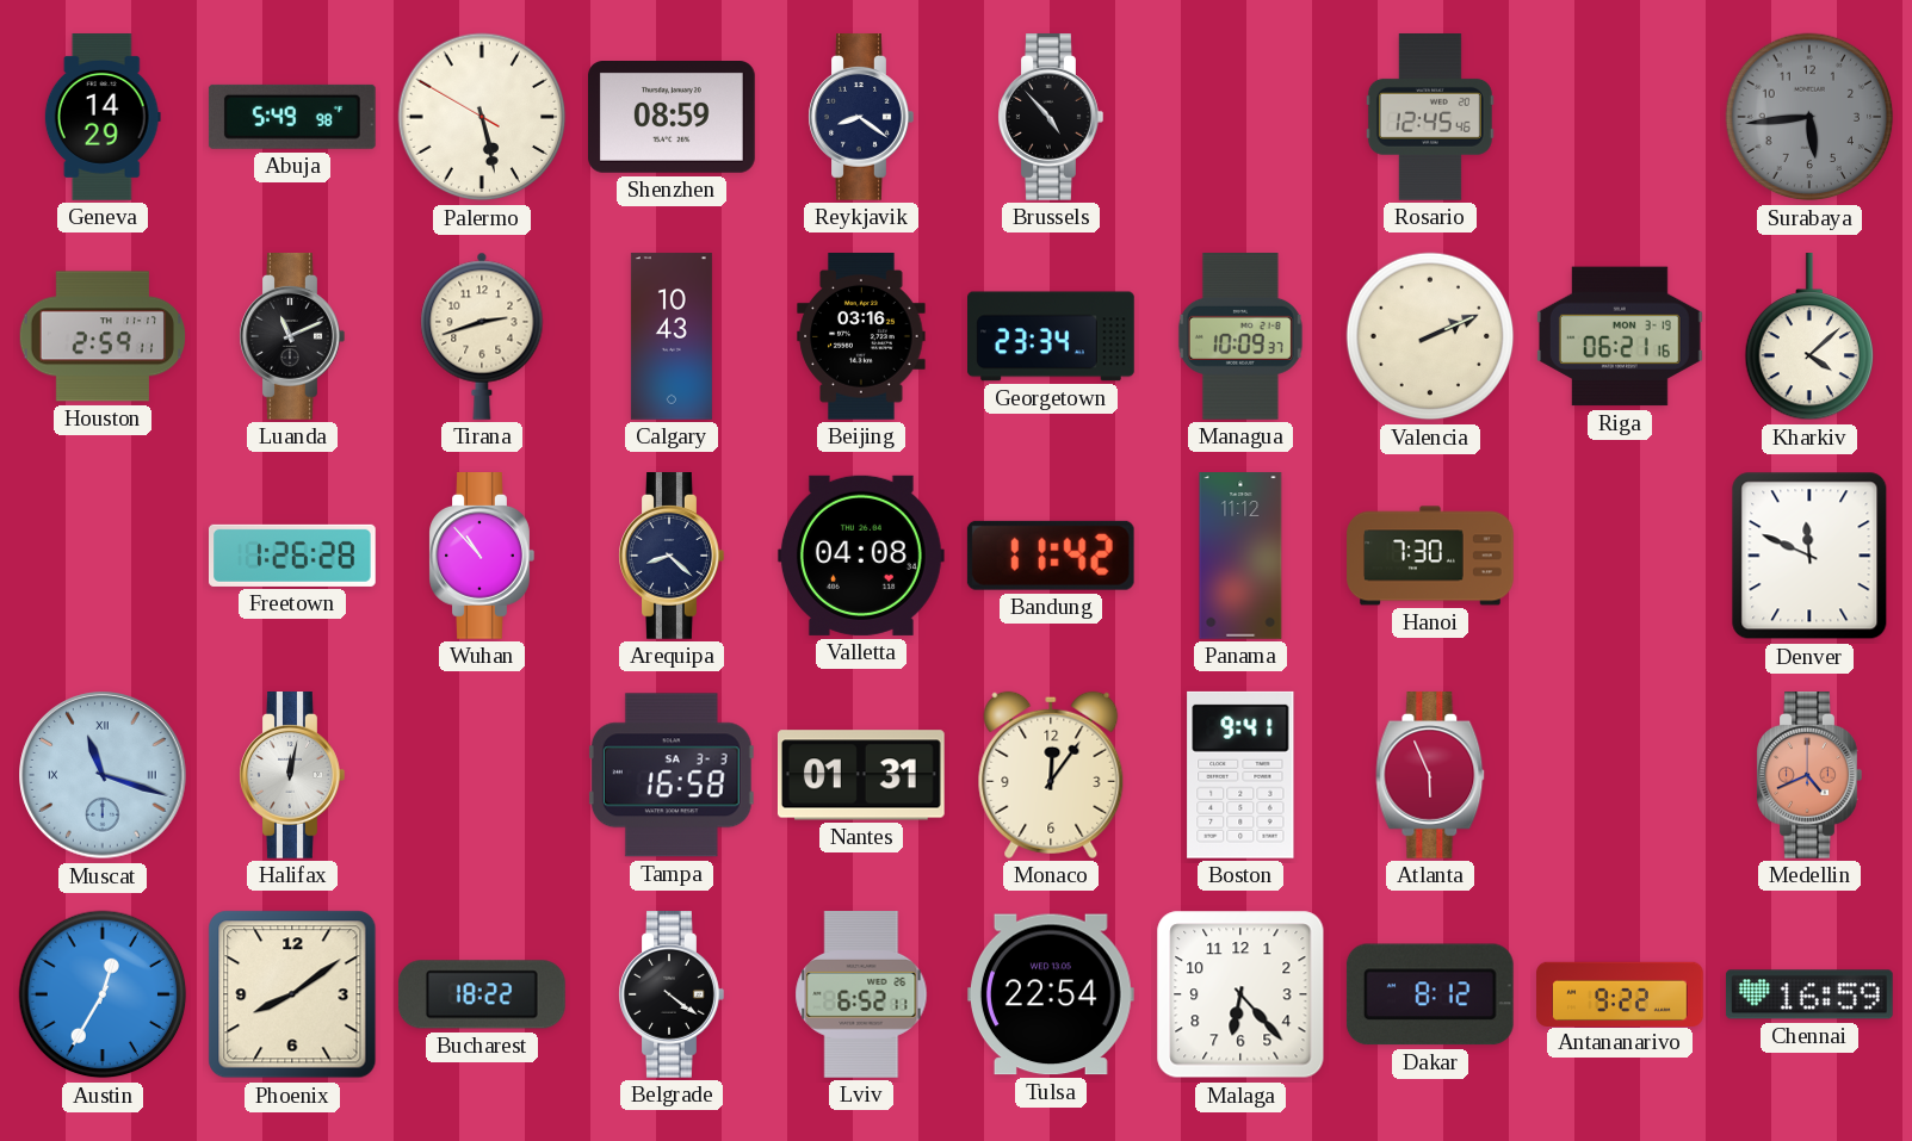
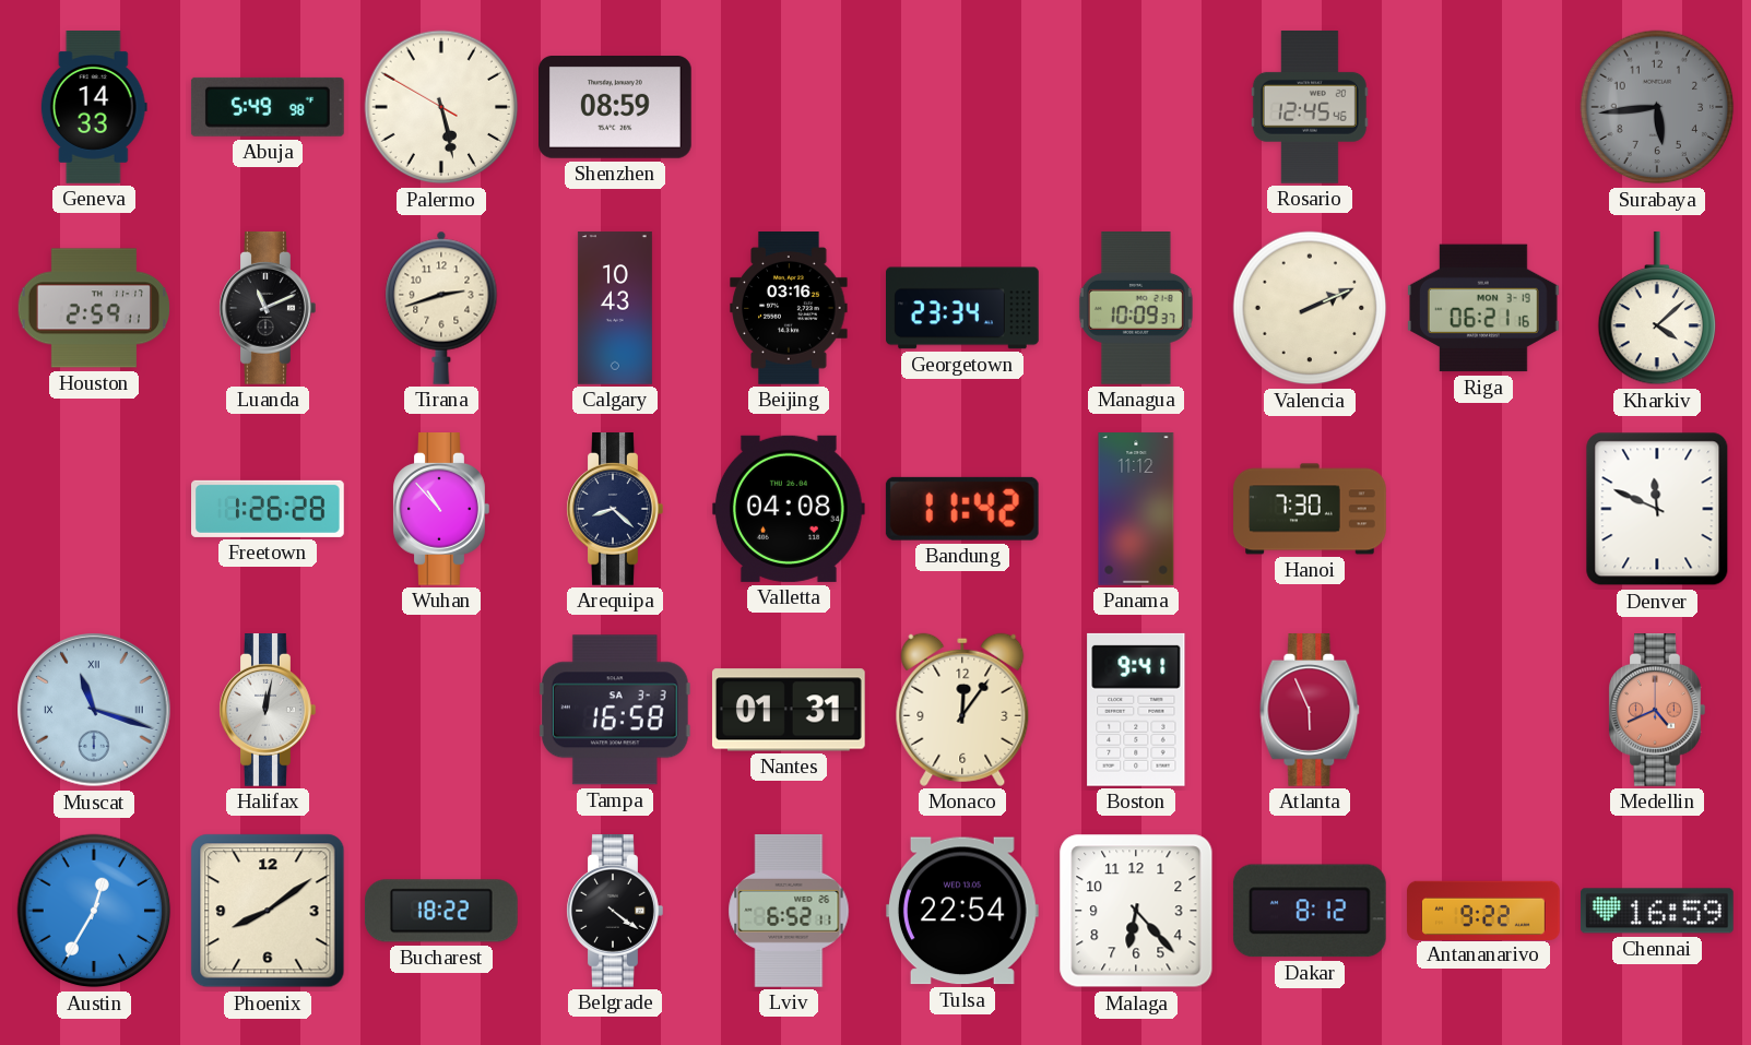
Geneva: 14:29 -> 14:33
Reykjavik: 8:21 -> none
Brussels: 4:53 -> none
